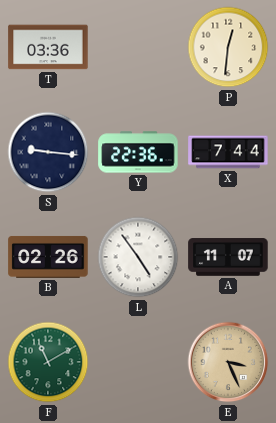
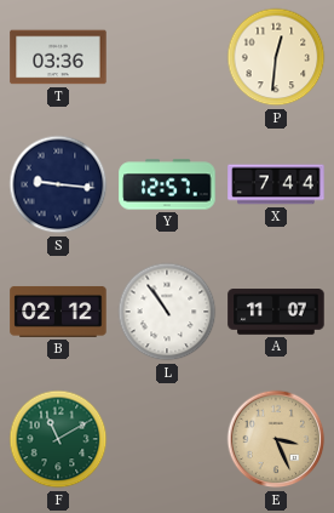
Y: 22:36 -> 12:57
B: 02:26 -> 02:12
L: 4:54 -> 10:54
